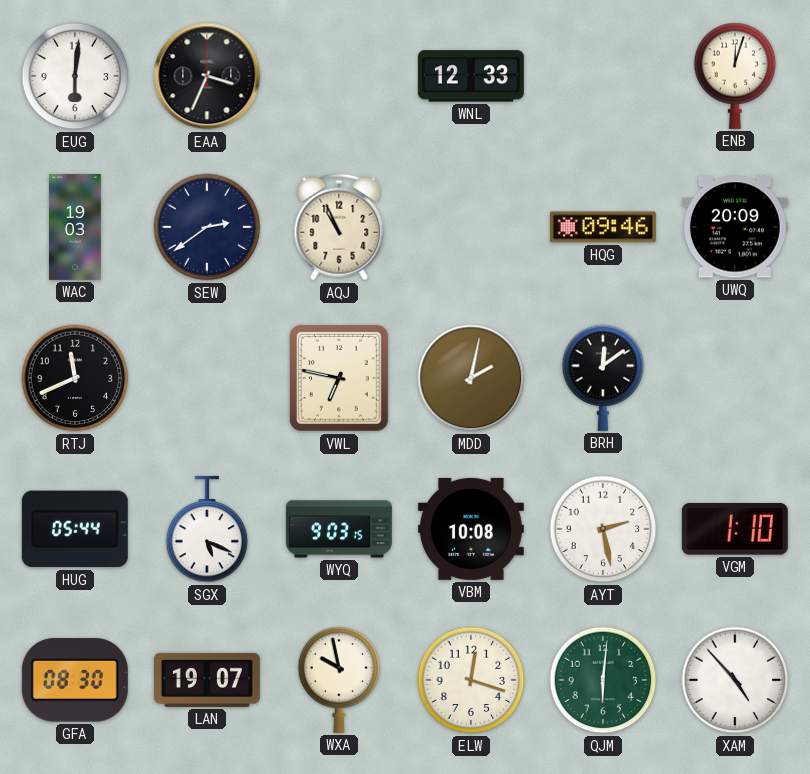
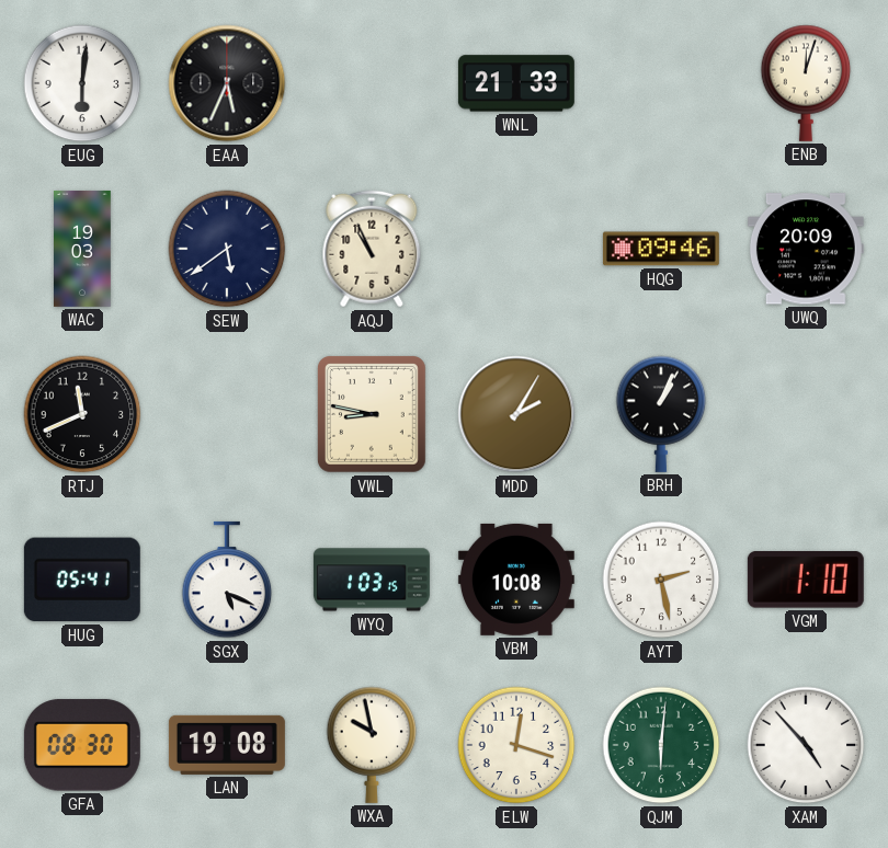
EAA: 3:34 -> 5:34
WNL: 12:33 -> 21:33
SEW: 2:39 -> 5:39
VWL: 6:47 -> 8:47
MDD: 2:02 -> 2:05
BRH: 12:09 -> 1:04
HUG: 05:44 -> 05:41
WYQ: 9:03 -> 1:03
LAN: 19:07 -> 19:08
